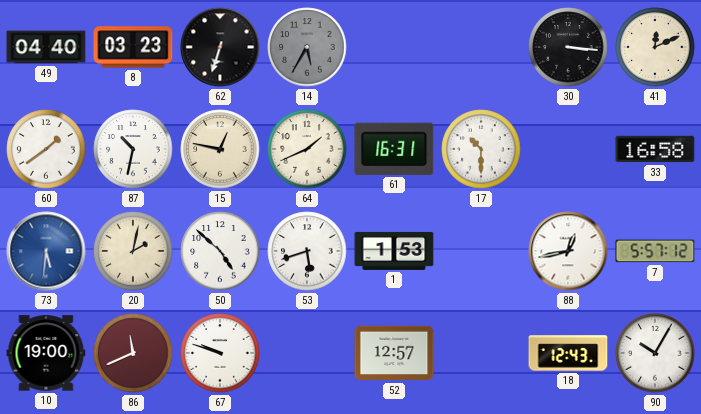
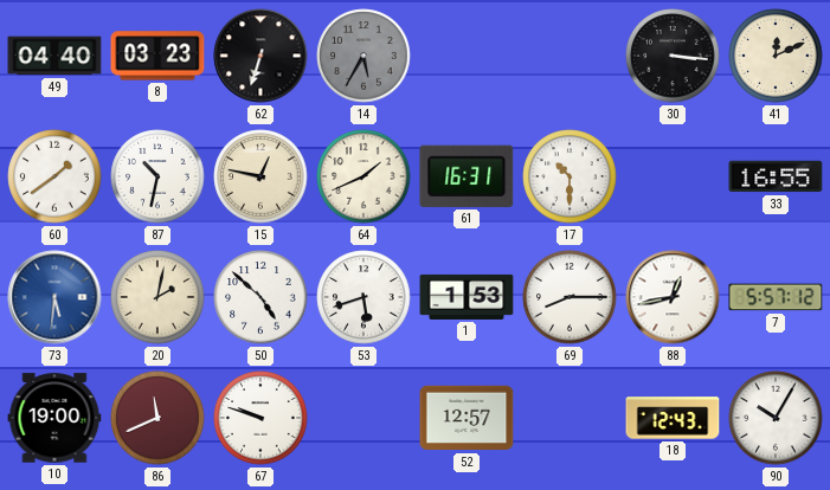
33: 16:58 -> 16:55
69: none -> 8:15
